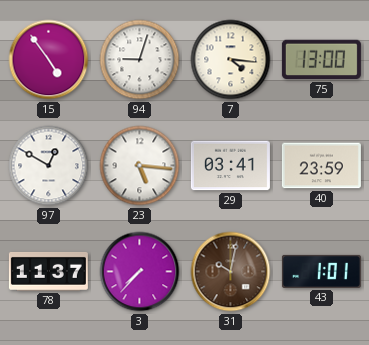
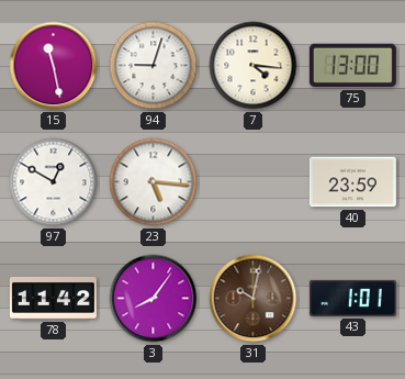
15: 4:54 -> 11:28
29: 03:41 -> none
78: 11:37 -> 11:42
3: 7:37 -> 8:06
